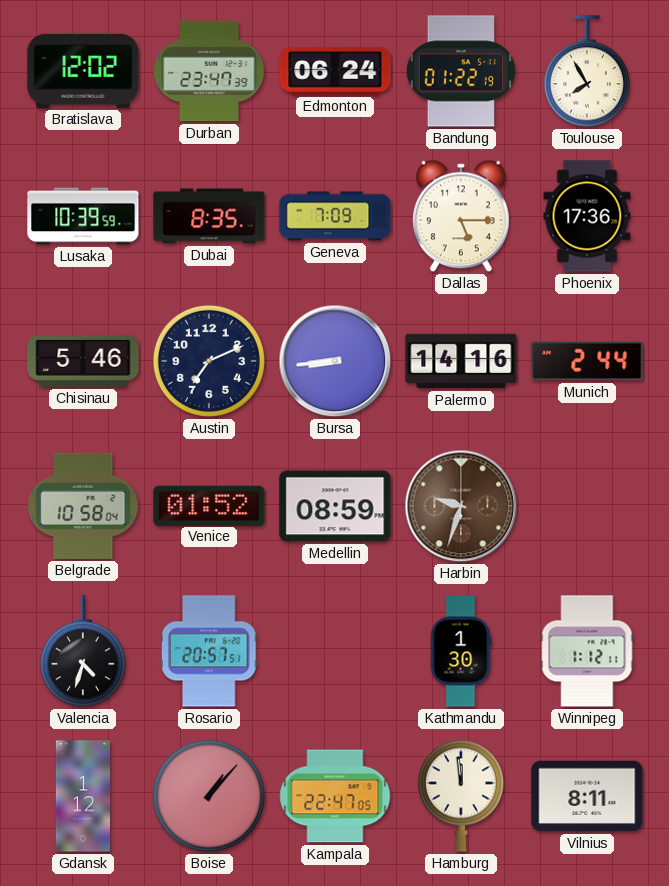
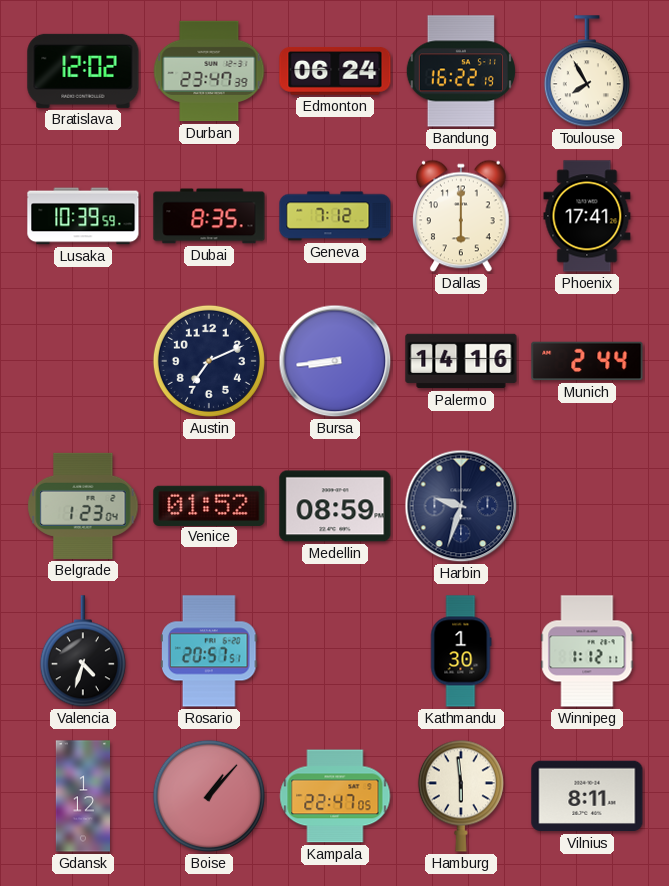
Bandung: 01:22 -> 16:22
Geneva: 7:09 -> 7:12
Dallas: 5:15 -> 6:00
Phoenix: 17:36 -> 17:41
Chisinau: 5:46 -> none
Belgrade: 10:58 -> 1:23
Harbin dial: brown -> navy
Hamburg: 11:59 -> 5:59
